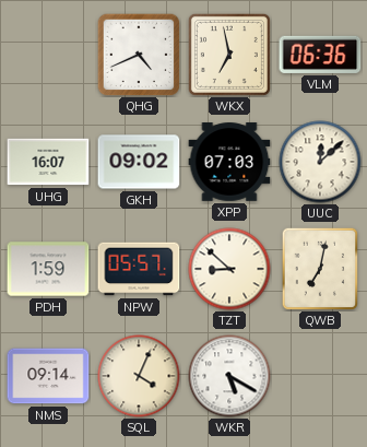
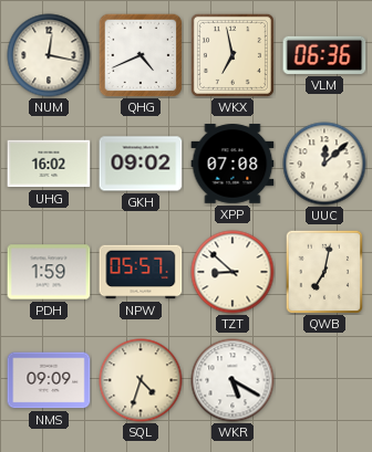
NUM: none -> 12:17
UHG: 16:07 -> 16:02
XPP: 07:03 -> 07:08
NMS: 09:14 -> 09:09
SQL: 4:04 -> 4:33
